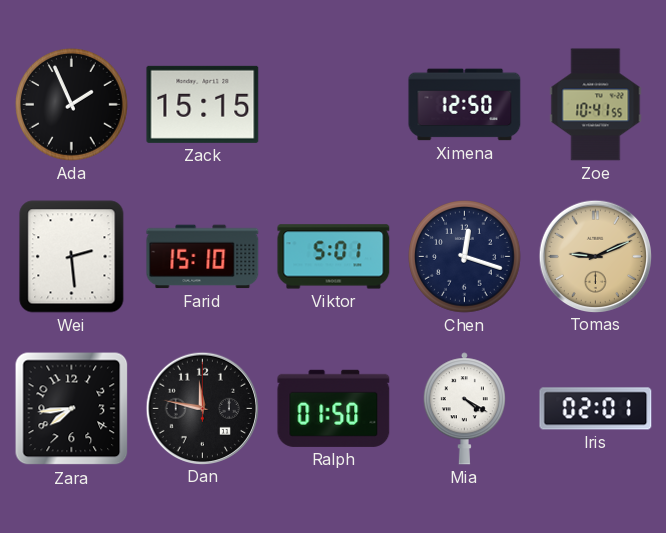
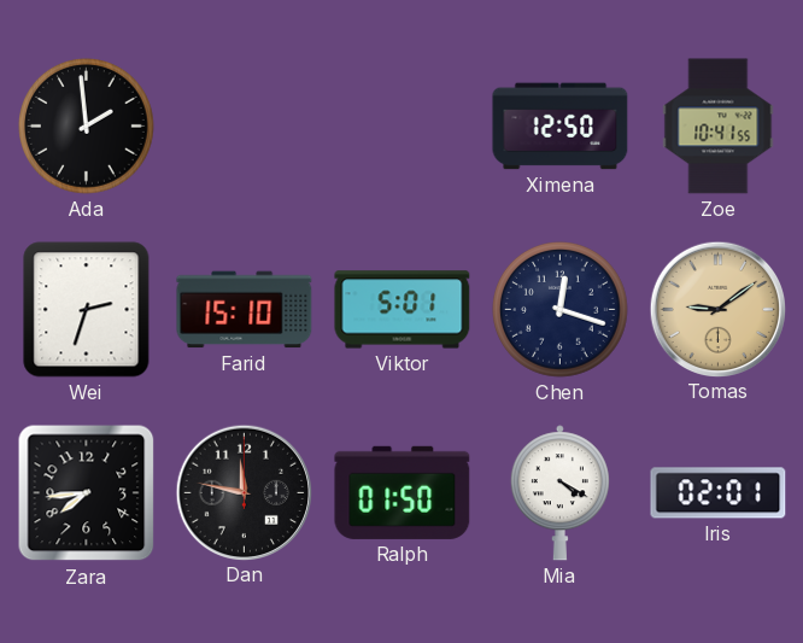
Ada: 1:56 -> 1:59
Zack: 15:15 -> none
Wei: 2:29 -> 2:33
Tomas: 9:11 -> 9:09
